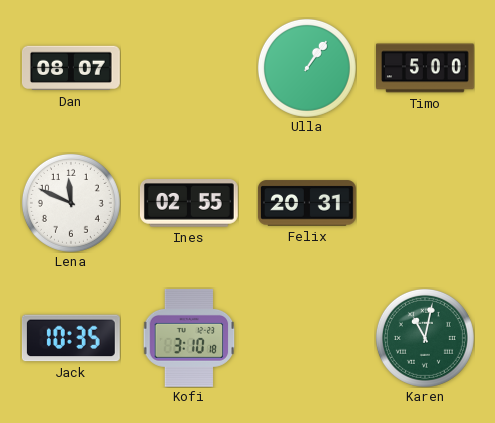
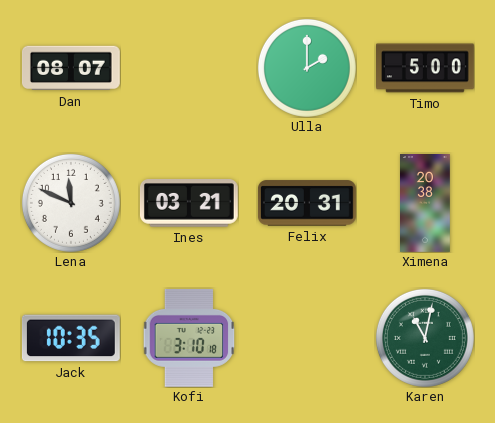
Ulla: 1:06 -> 2:00
Ines: 02:55 -> 03:21
Ximena: none -> 20:38
